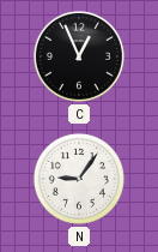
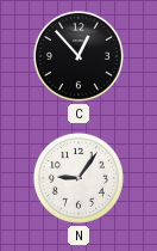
C: 12:56 -> 12:53
